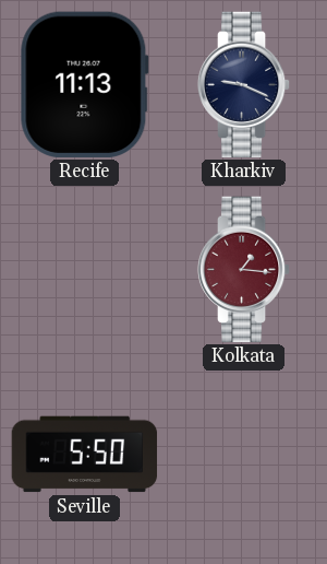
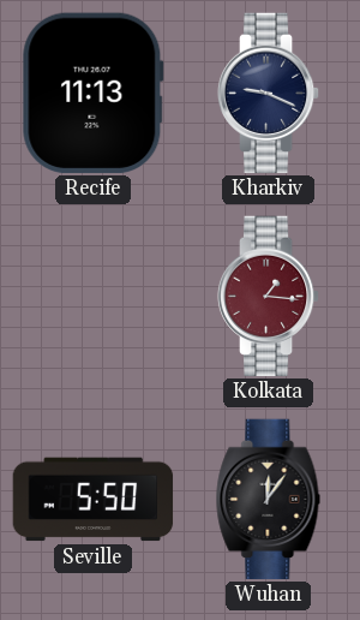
Wuhan: none -> 12:06
